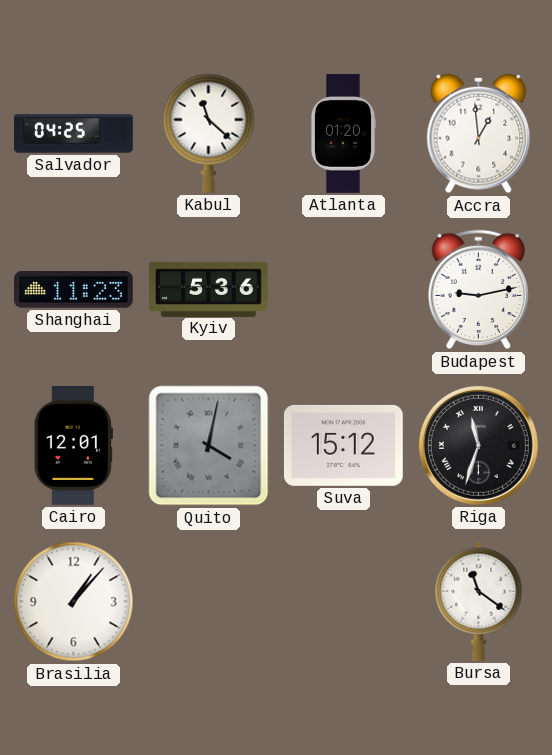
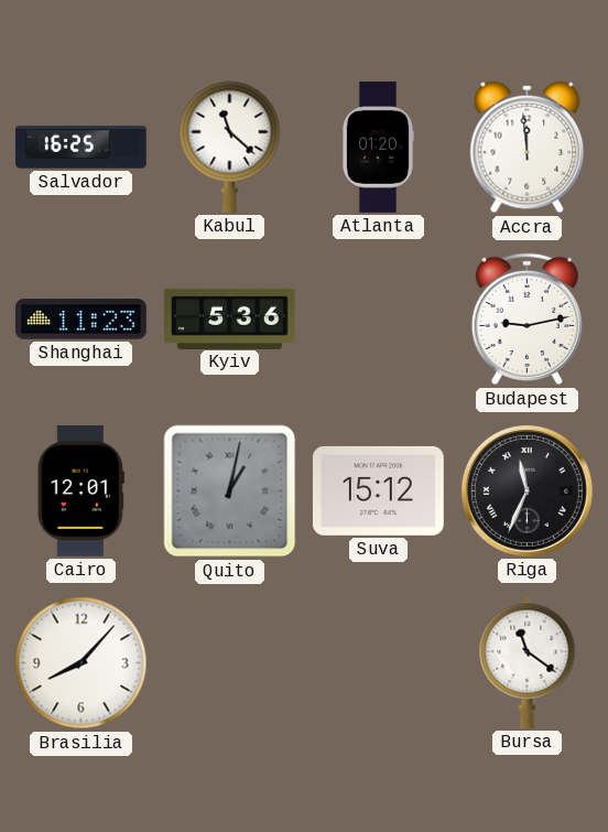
Salvador: 04:25 -> 16:25
Accra: 12:59 -> 11:59
Quito: 4:02 -> 1:02
Riga: 11:33 -> 11:34
Brasilia: 1:07 -> 8:07
